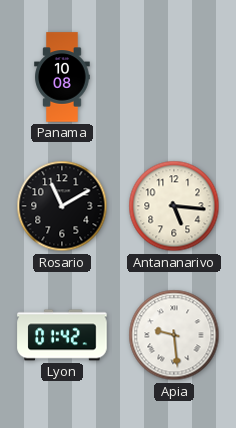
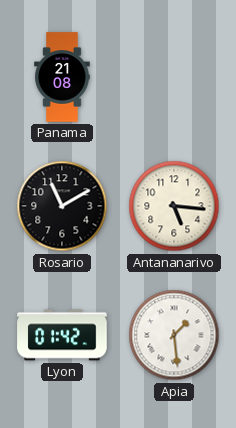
Panama: 10:08 -> 21:08
Apia: 9:29 -> 1:29
